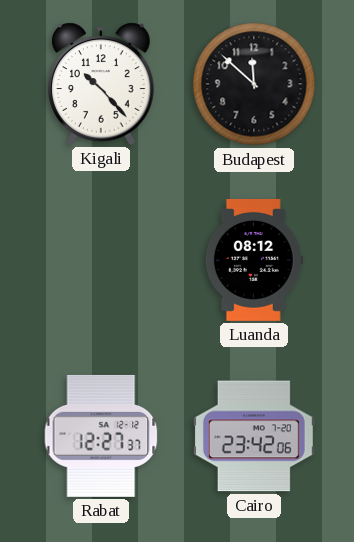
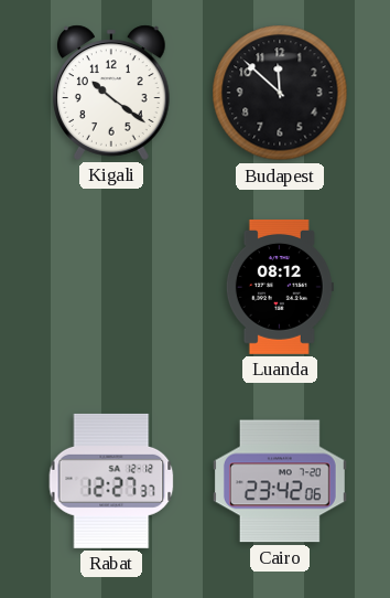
Kigali: 10:23 -> 10:21
